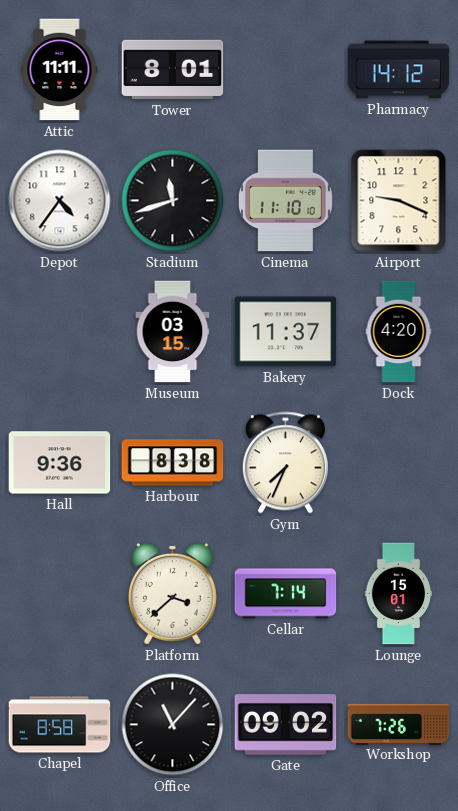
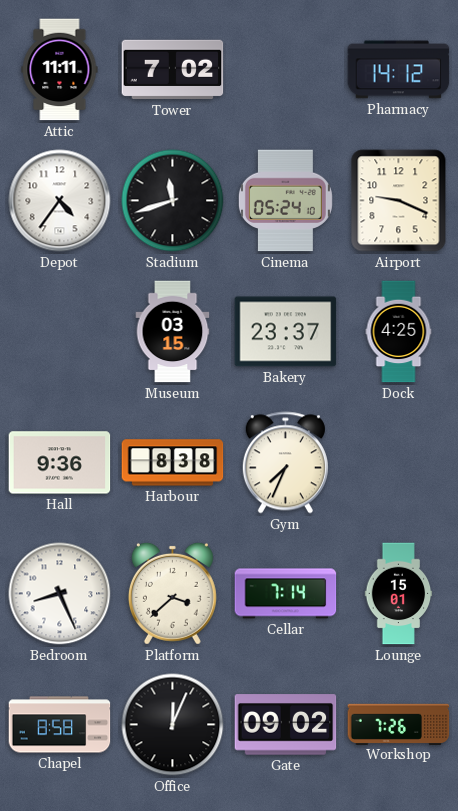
Tower: 8:01 -> 7:02
Cinema: 11:10 -> 05:24
Bakery: 11:37 -> 23:37
Dock: 4:20 -> 4:25
Bedroom: none -> 8:26
Office: 11:07 -> 12:04
